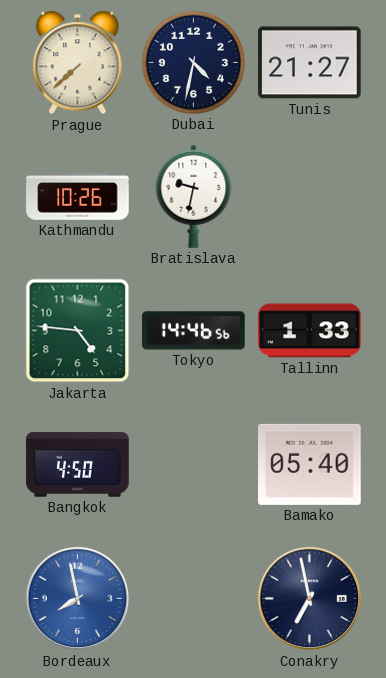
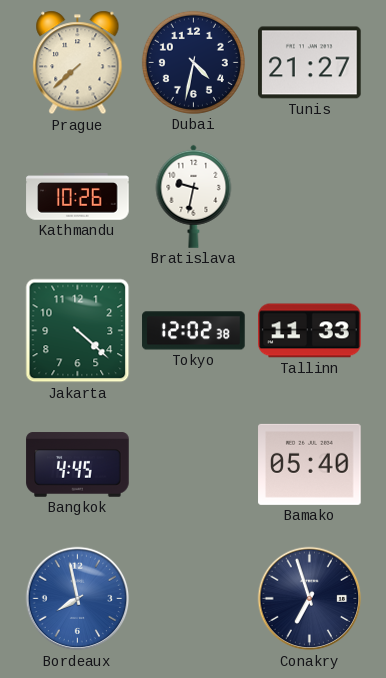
Jakarta: 4:46 -> 4:22
Tokyo: 14:46 -> 12:02
Tallinn: 1:33 -> 11:33
Bangkok: 4:50 -> 4:45
Conakry: 6:58 -> 6:57
